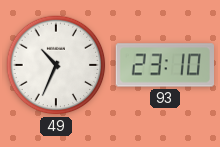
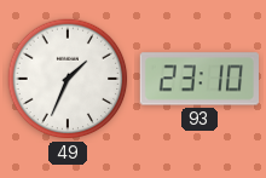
49: 10:34 -> 1:34
